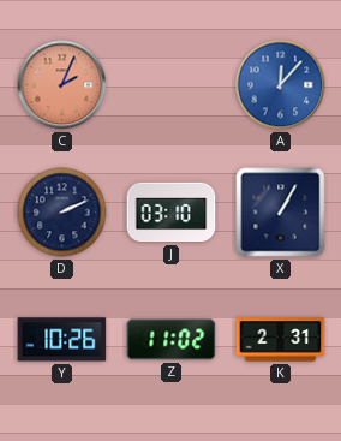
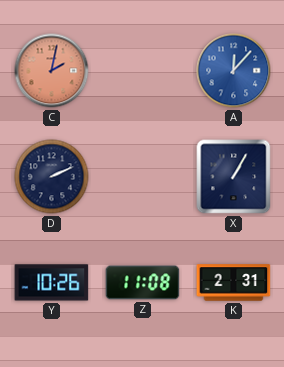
C: 2:04 -> 2:02
J: 03:10 -> none
Z: 11:02 -> 11:08
